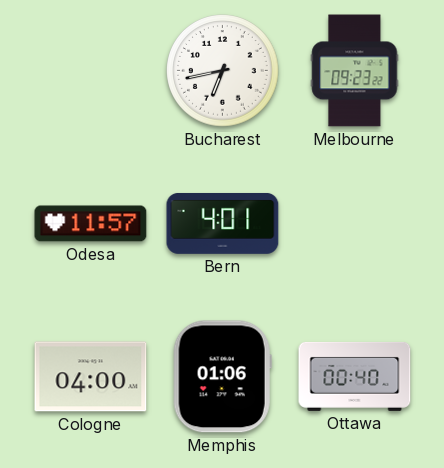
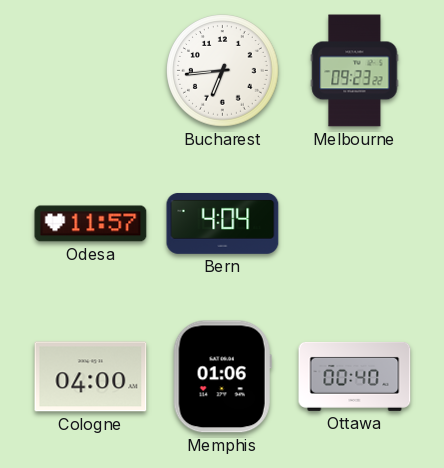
Bucharest: 6:43 -> 6:44
Bern: 4:01 -> 4:04
